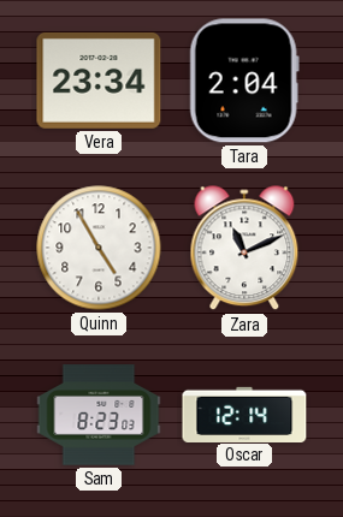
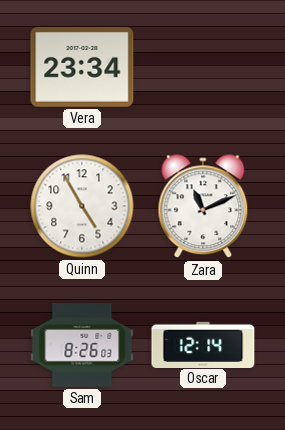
Tara: 2:04 -> none
Sam: 8:23 -> 8:26
